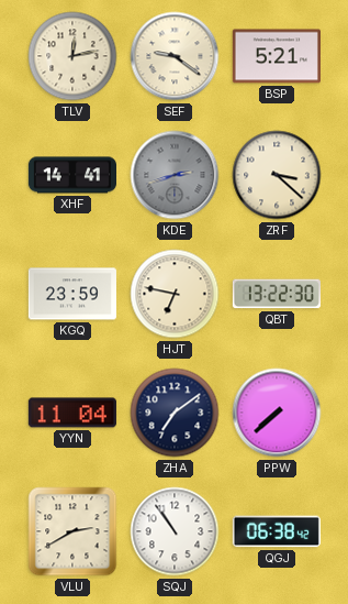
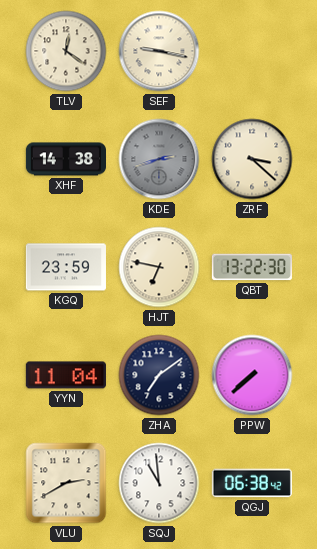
TLV: 12:13 -> 12:21
SEF: 9:21 -> 9:17
BSP: 5:21 -> none
XHF: 14:41 -> 14:38
SQJ: 10:54 -> 10:59
